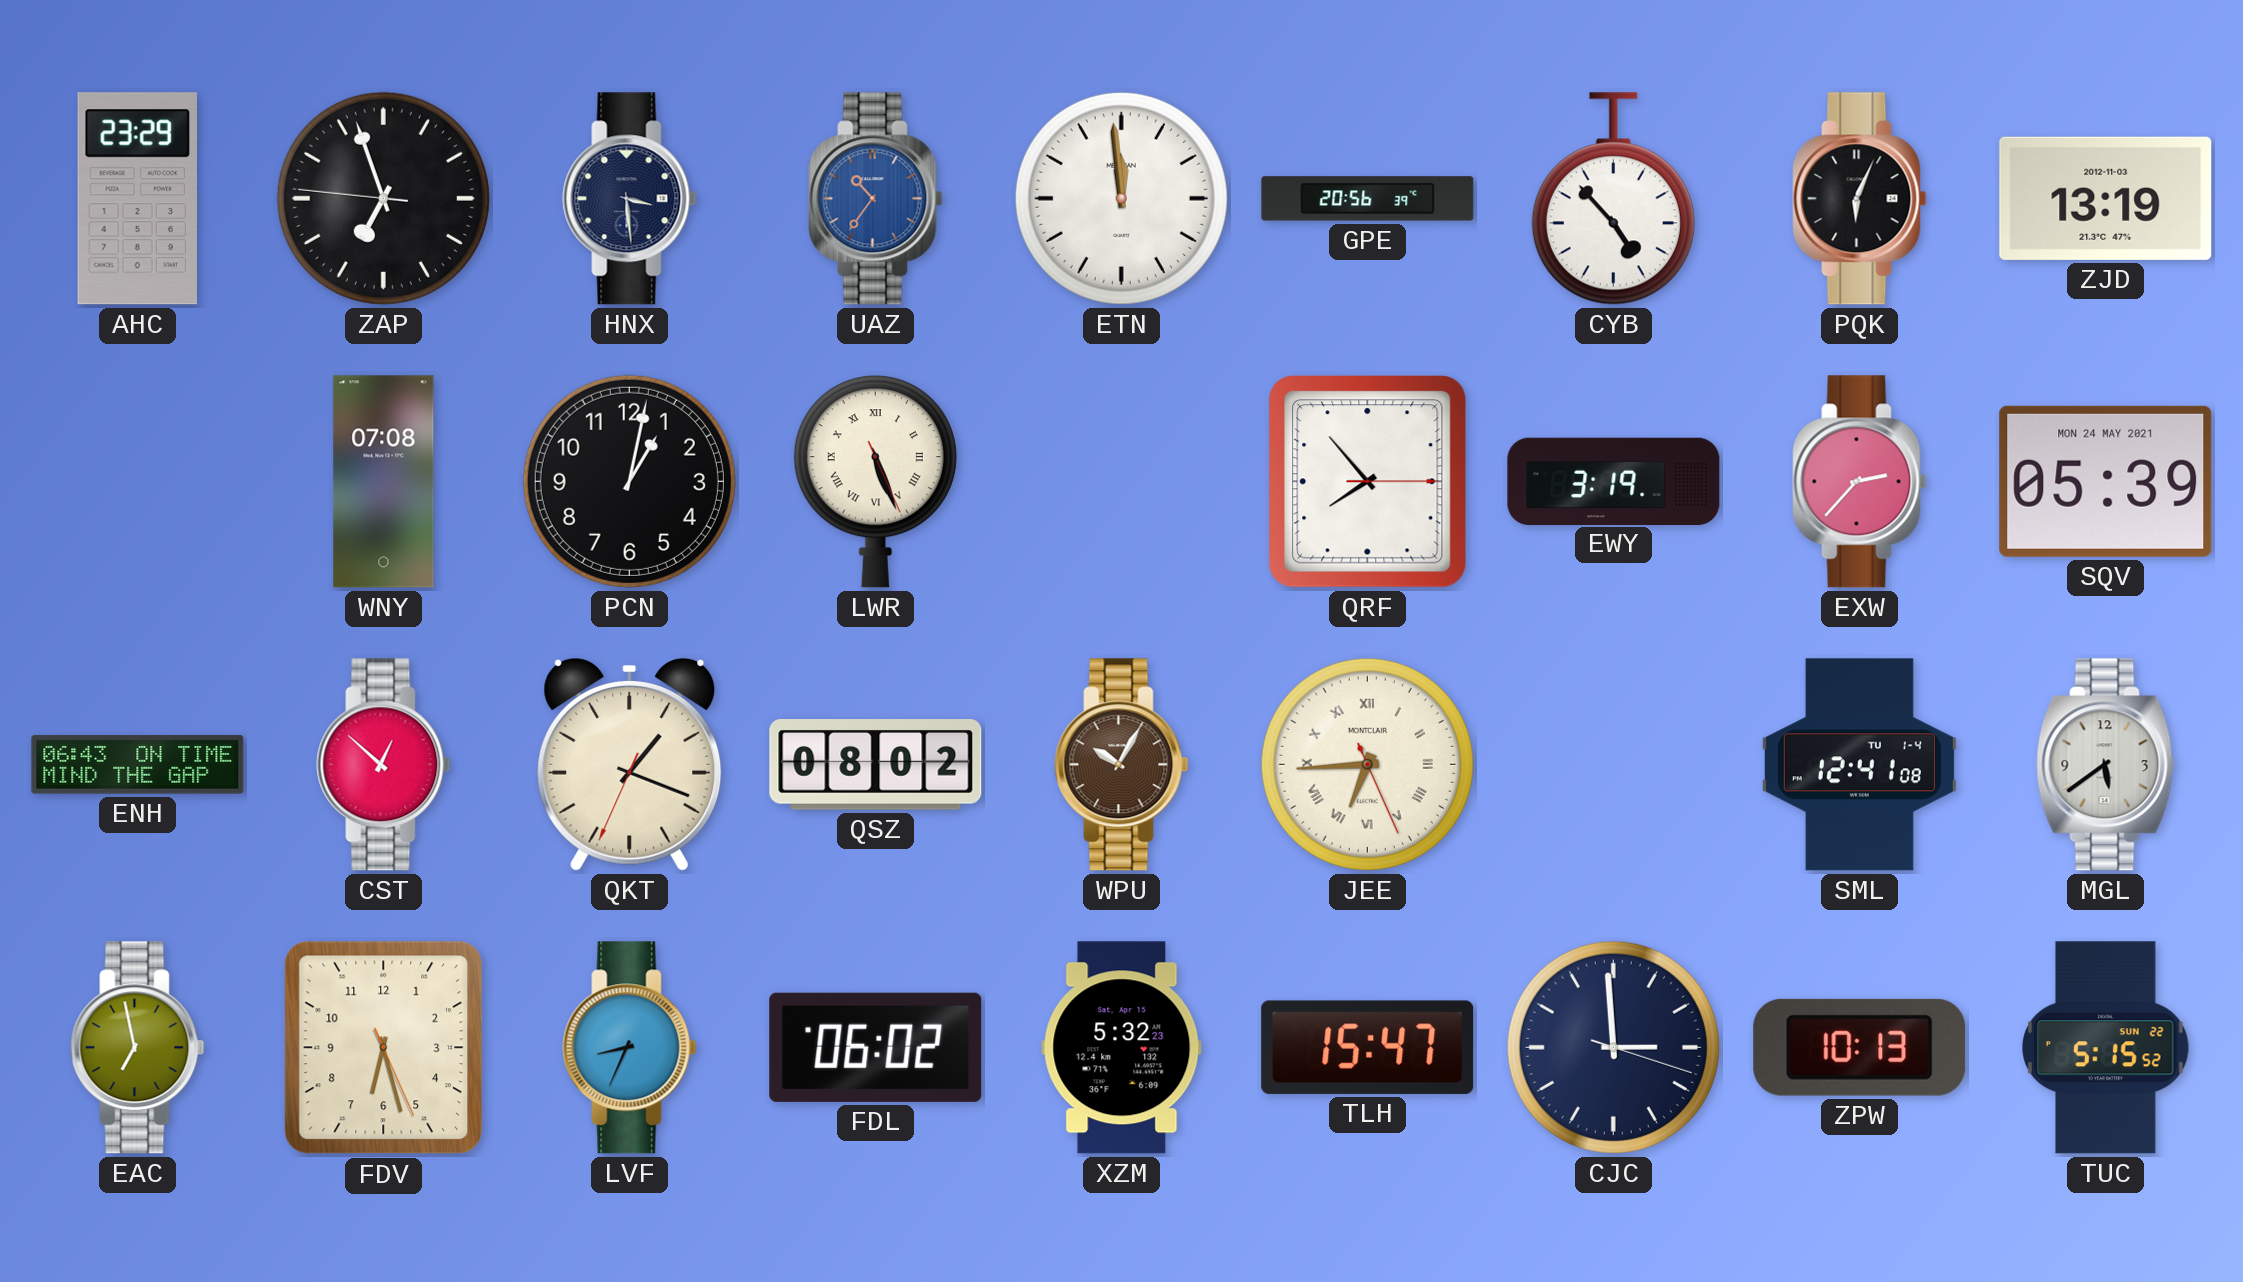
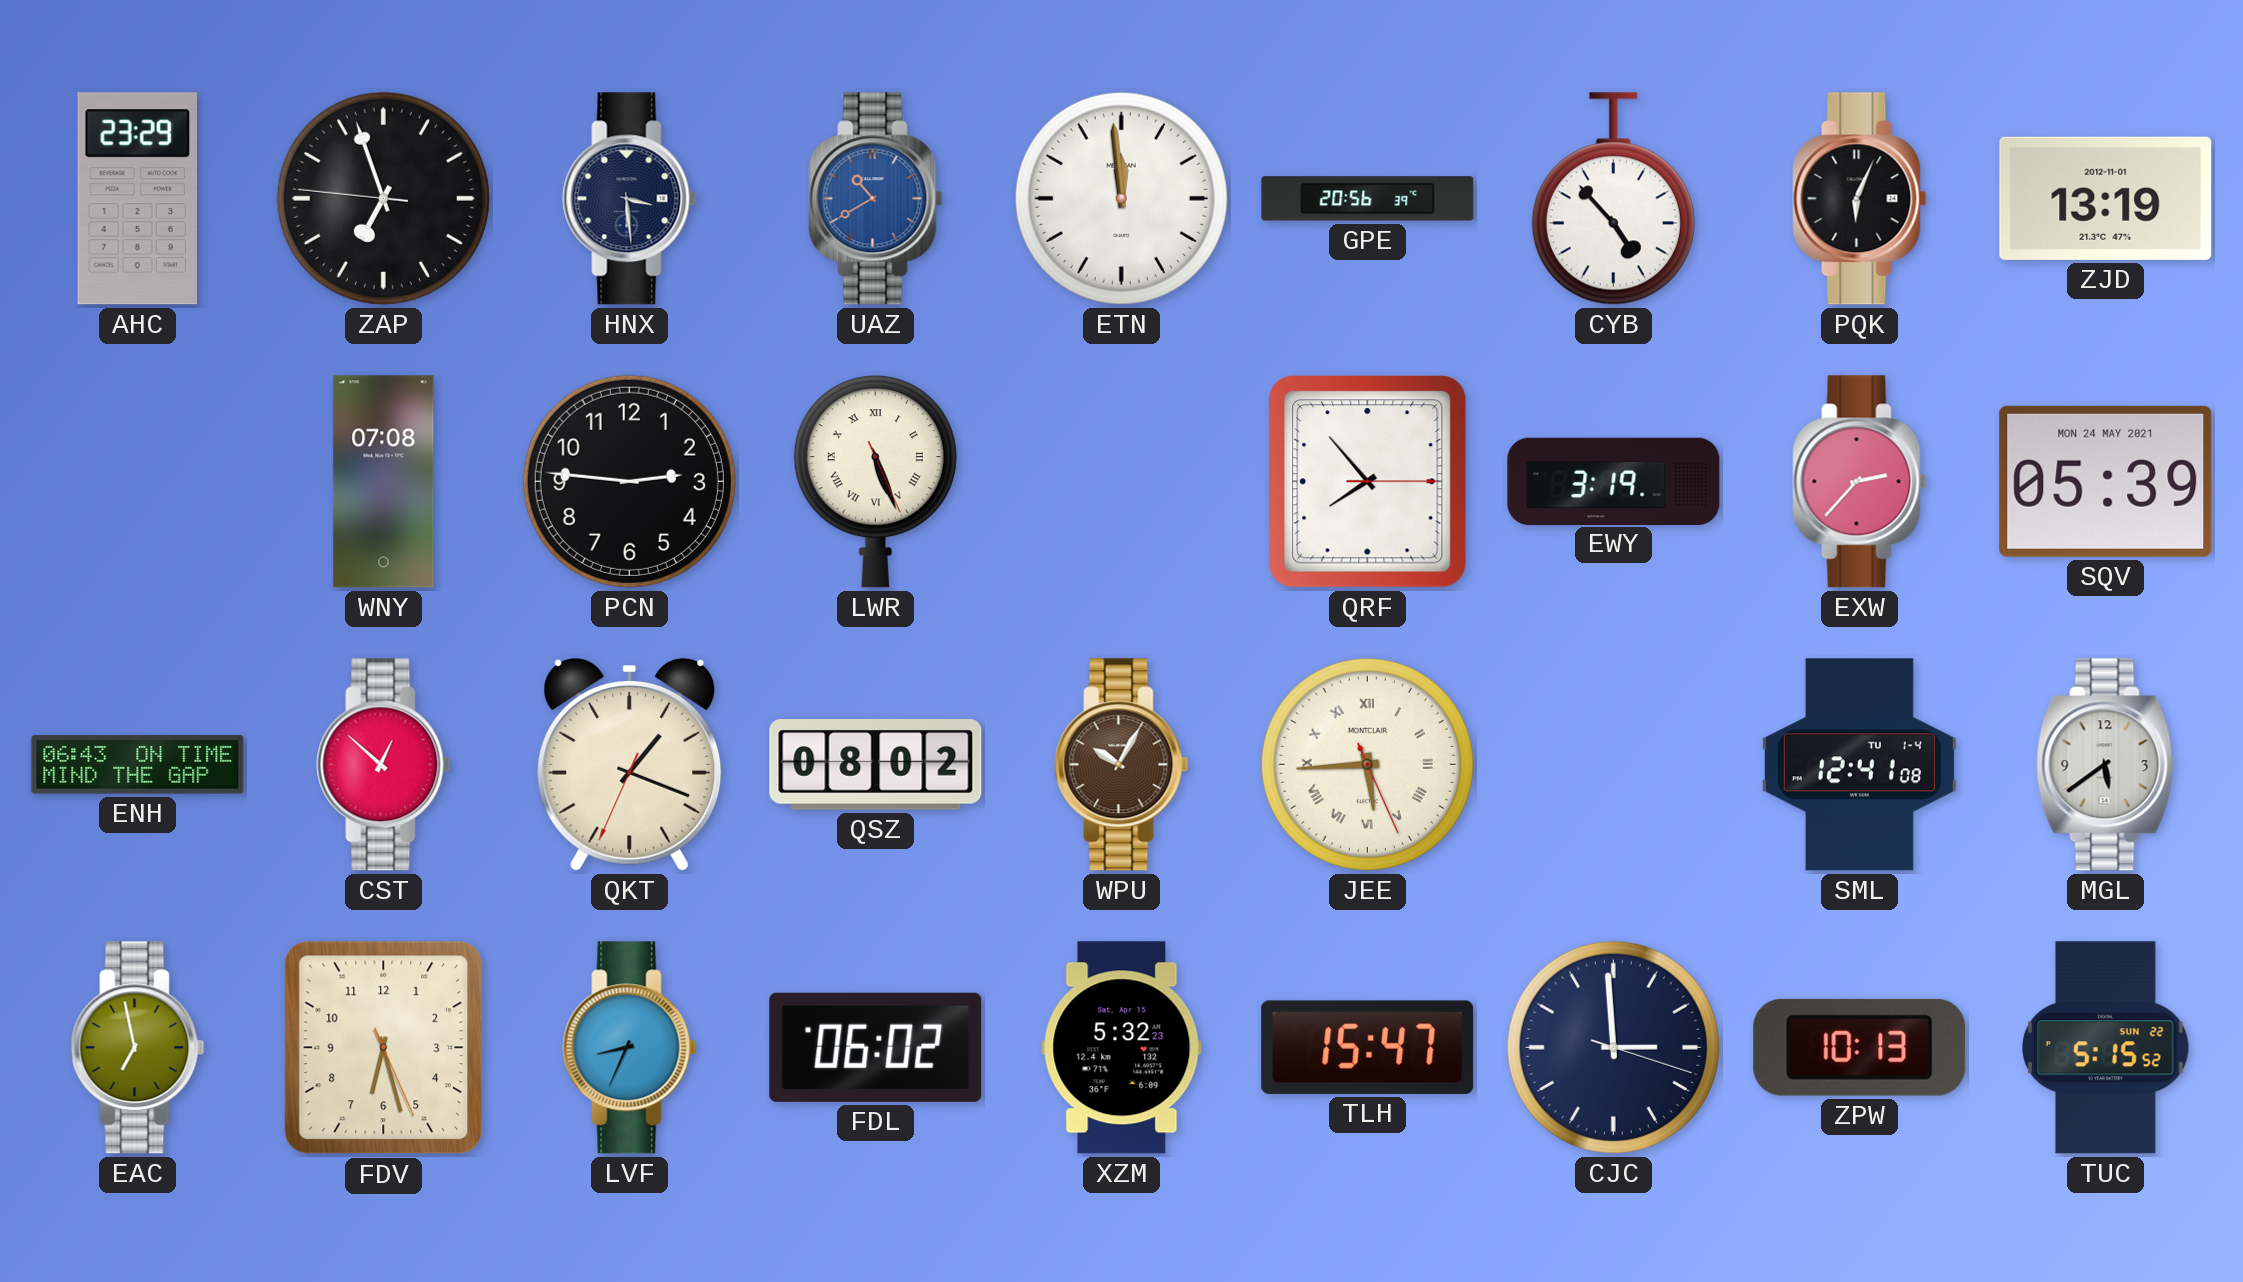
UAZ: 10:36 -> 10:40
ZJD date: 2012-11-03 -> 2012-11-01
PCN: 1:02 -> 2:46
JEE: 6:44 -> 5:44
